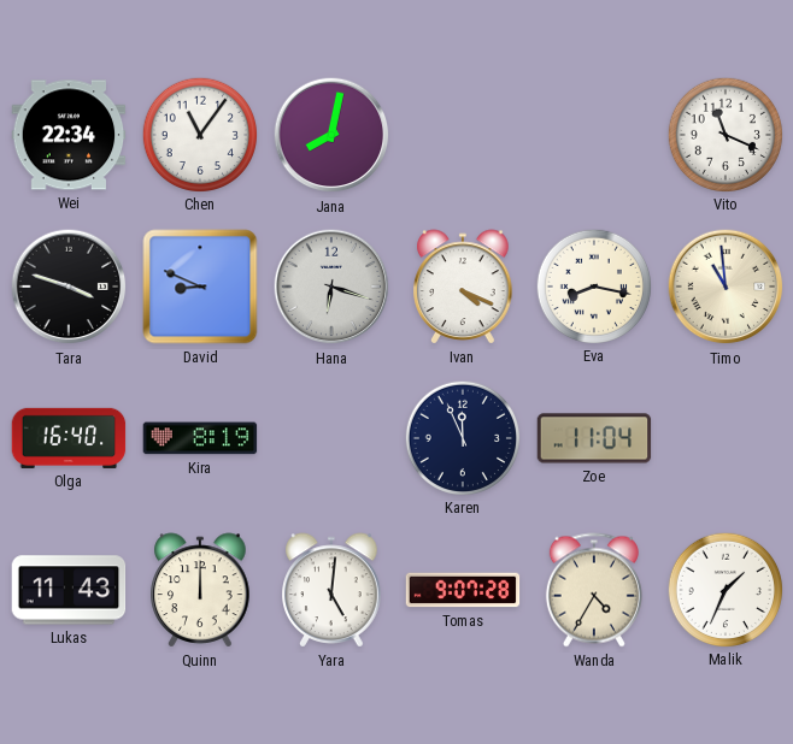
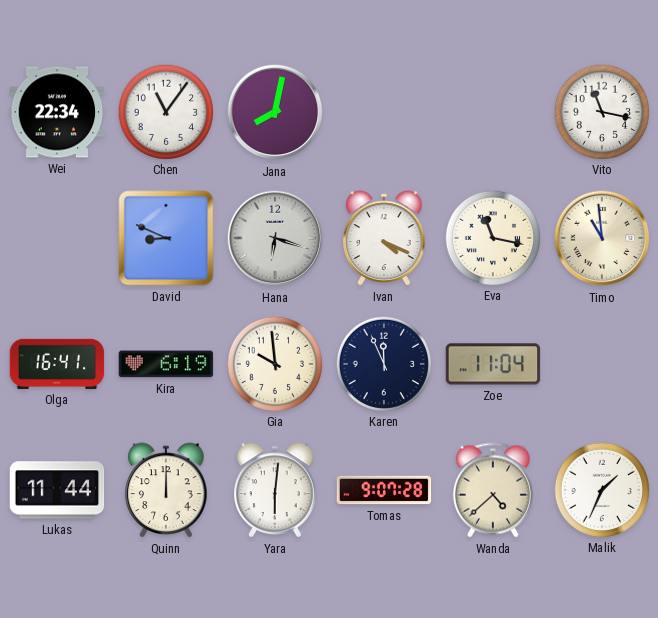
Vito: 11:19 -> 11:17
Tara: 3:48 -> none
Eva: 8:17 -> 11:17
Olga: 16:40 -> 16:41
Kira: 8:19 -> 6:19
Gia: none -> 9:59
Lukas: 11:43 -> 11:44
Yara: 5:01 -> 6:01
Wanda: 4:35 -> 4:38
